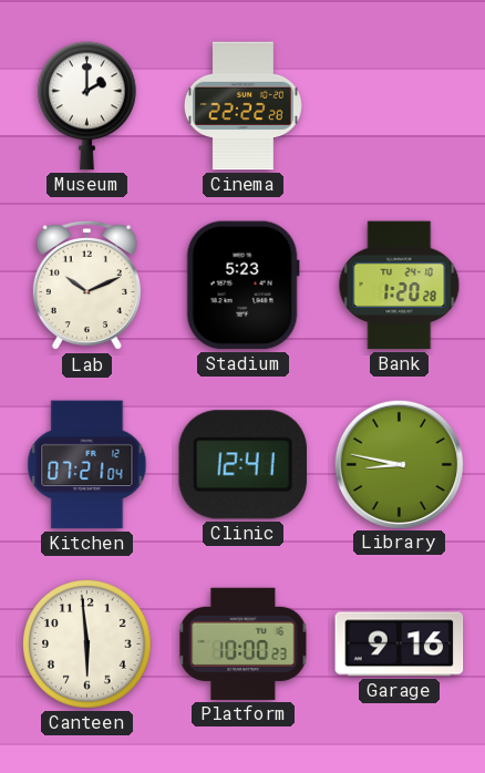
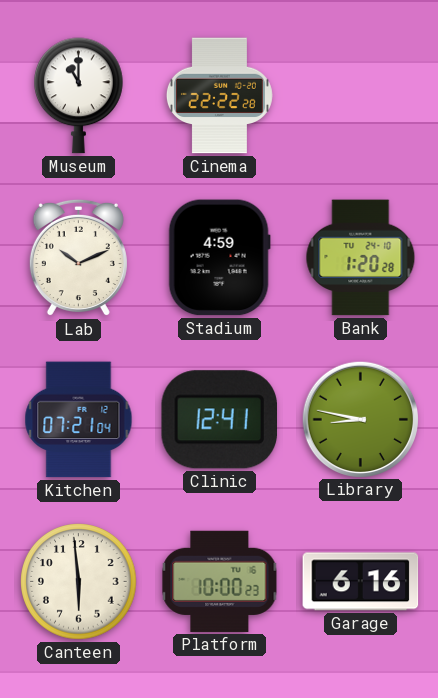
Museum: 2:00 -> 11:00
Stadium: 5:23 -> 4:59
Garage: 9:16 -> 6:16
